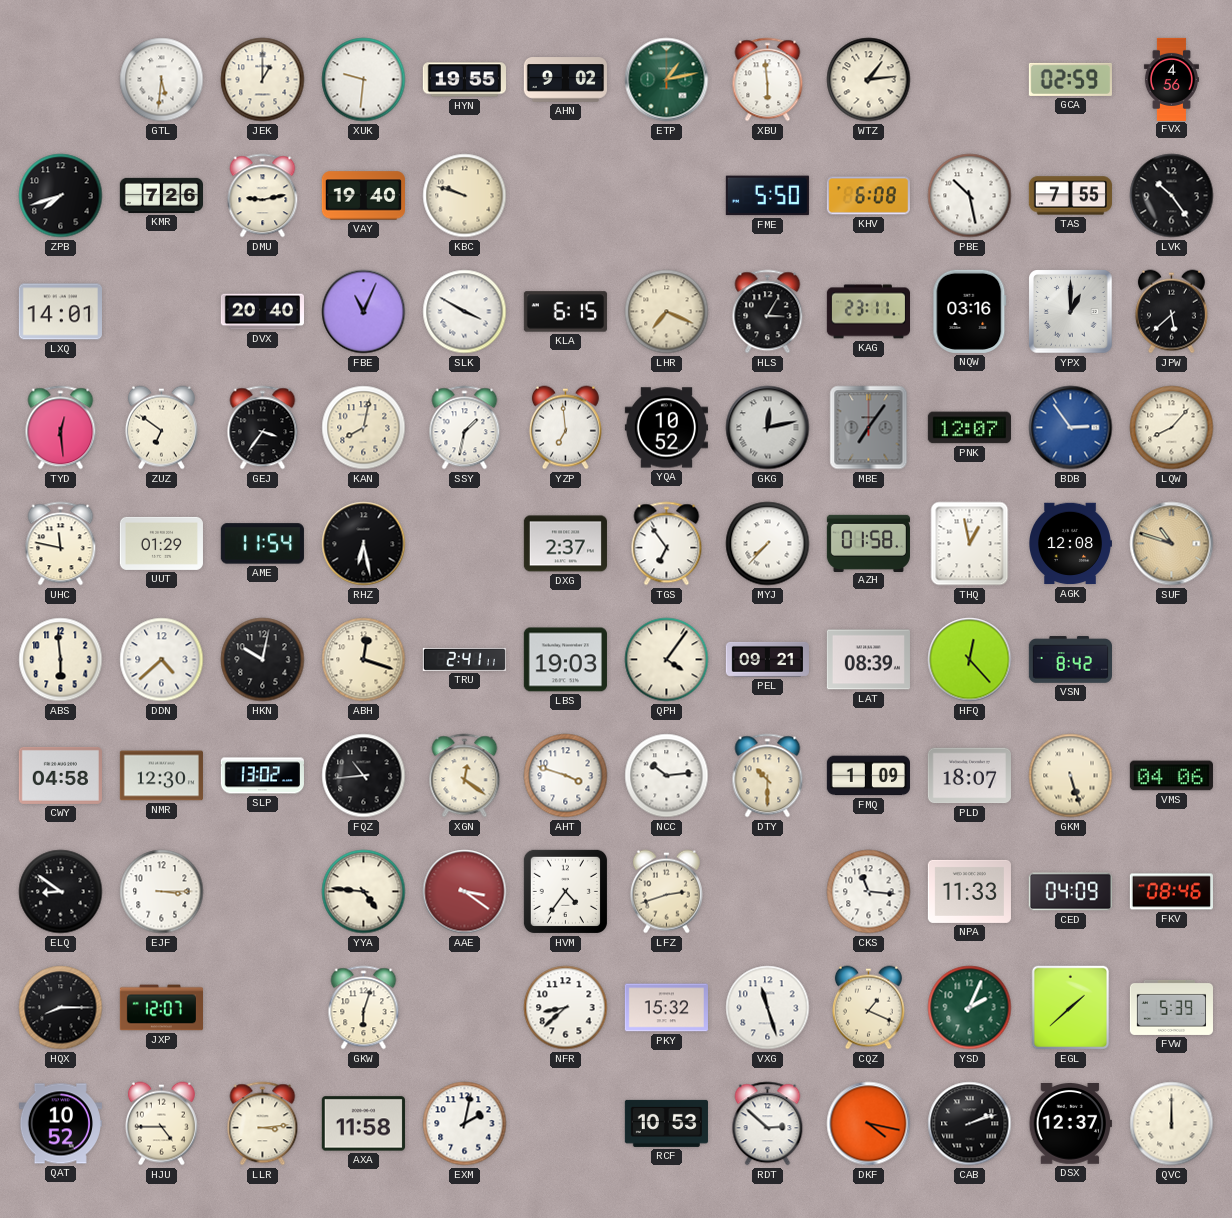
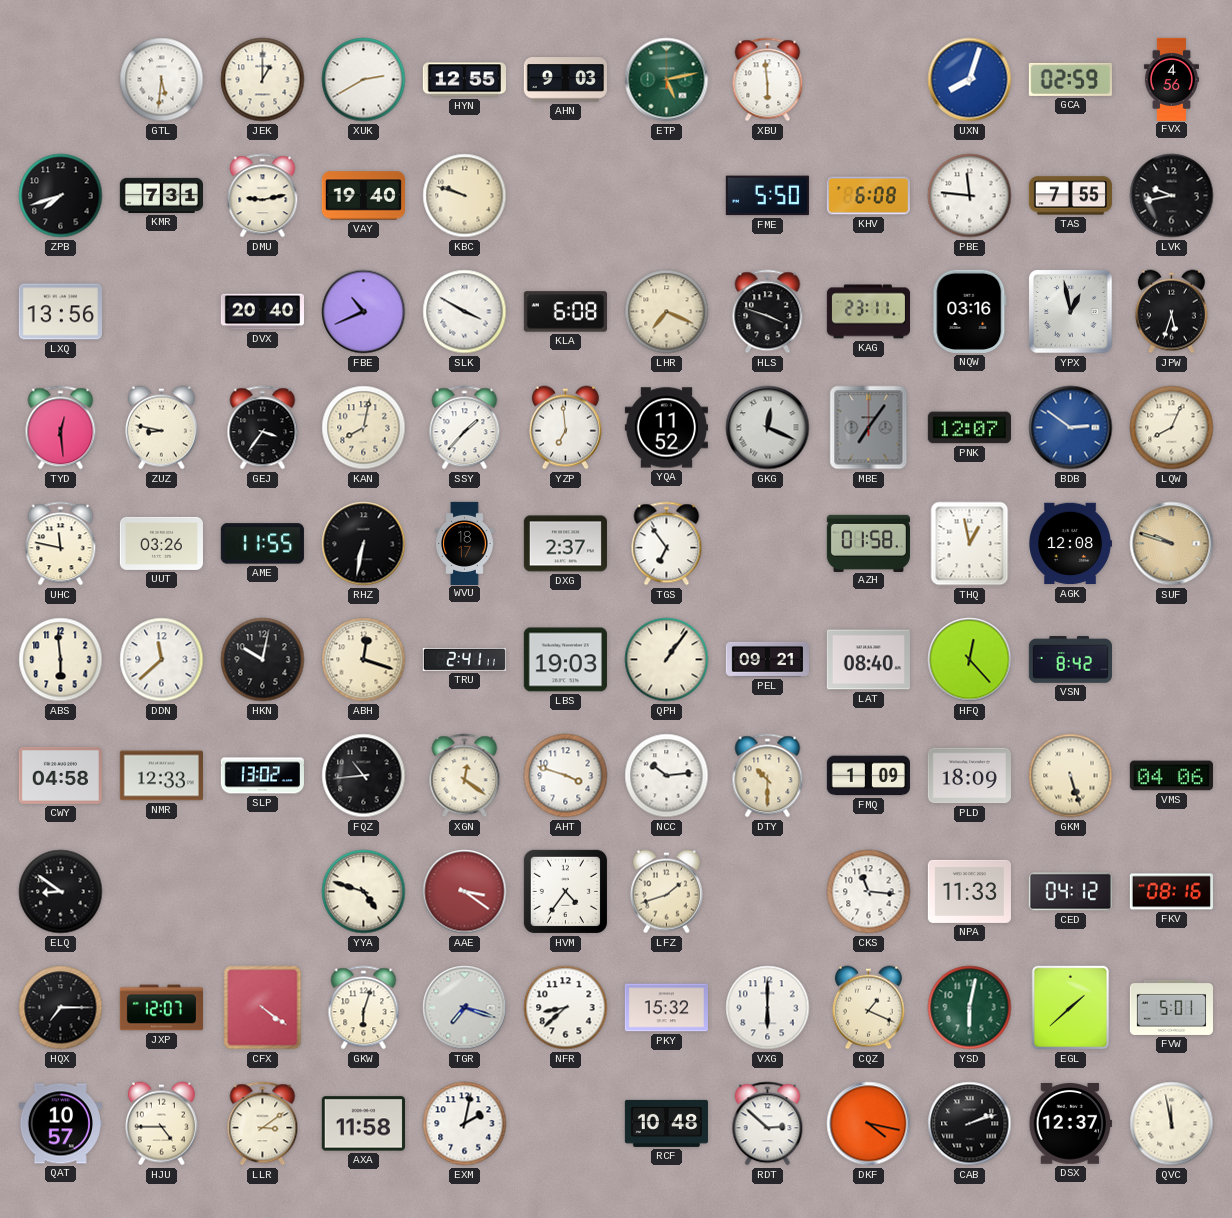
XUK: 9:31 -> 2:40
HYN: 19:55 -> 12:55
AHN: 9:02 -> 9:03
ETP: 1:13 -> 5:13
WTZ: 1:14 -> none
UXN: none -> 8:03
KMR: 7:26 -> 7:31
PBE: 10:28 -> 11:46
LVK: 10:24 -> 9:43
LXQ: 14:01 -> 13:56
FBE: 11:04 -> 10:41
KLA: 6:15 -> 6:08
HLS: 3:05 -> 3:48
YPX: 1:00 -> 12:58
JPW: 5:38 -> 5:33
ZUZ: 6:51 -> 8:47
SSY: 1:32 -> 1:37
YQA: 10:52 -> 11:52
GKG: 12:13 -> 12:19
BDB: 2:54 -> 2:51
LQW: 8:07 -> 8:04
UUT: 01:29 -> 03:26
AME: 11:54 -> 11:55
RHZ: 6:28 -> 6:32
WVU: none -> 18:17
MYJ: 7:37 -> none
SUF: 10:48 -> 9:48
DDN: 4:38 -> 11:38
QPH: 4:06 -> 1:06
LAT: 08:39 -> 08:40
NMR: 12:30 -> 12:33
PLD: 18:07 -> 18:09
EJF: 3:15 -> none
YYA: 4:46 -> 4:48
LFZ: 2:42 -> 1:42
CED: 04:09 -> 04:12
FKV: 08:46 -> 08:16
HQX: 8:15 -> 7:15
CFX: none -> 4:21
TGR: none -> 7:18
VXG: 11:27 -> 6:00
YSD: 2:04 -> 6:02
FVW: 5:39 -> 5:01
QAT: 10:52 -> 10:57
LLR: 3:14 -> 3:09
RCF: 10:53 -> 10:48
QVC: 12:00 -> 11:58
